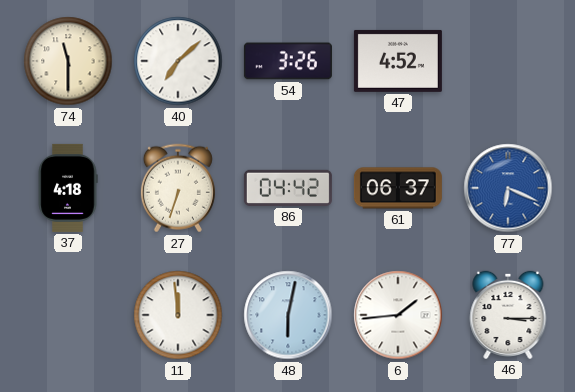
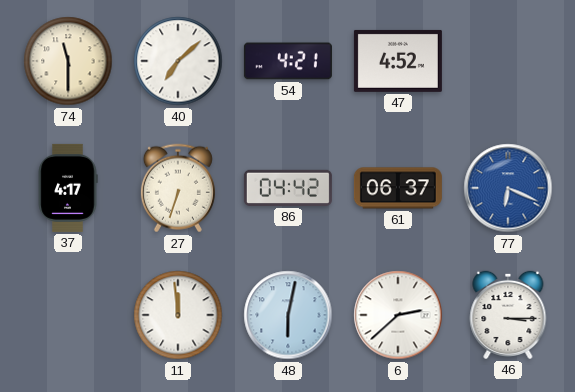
54: 3:26 -> 4:21
37: 4:18 -> 4:17
6: 1:44 -> 2:38
